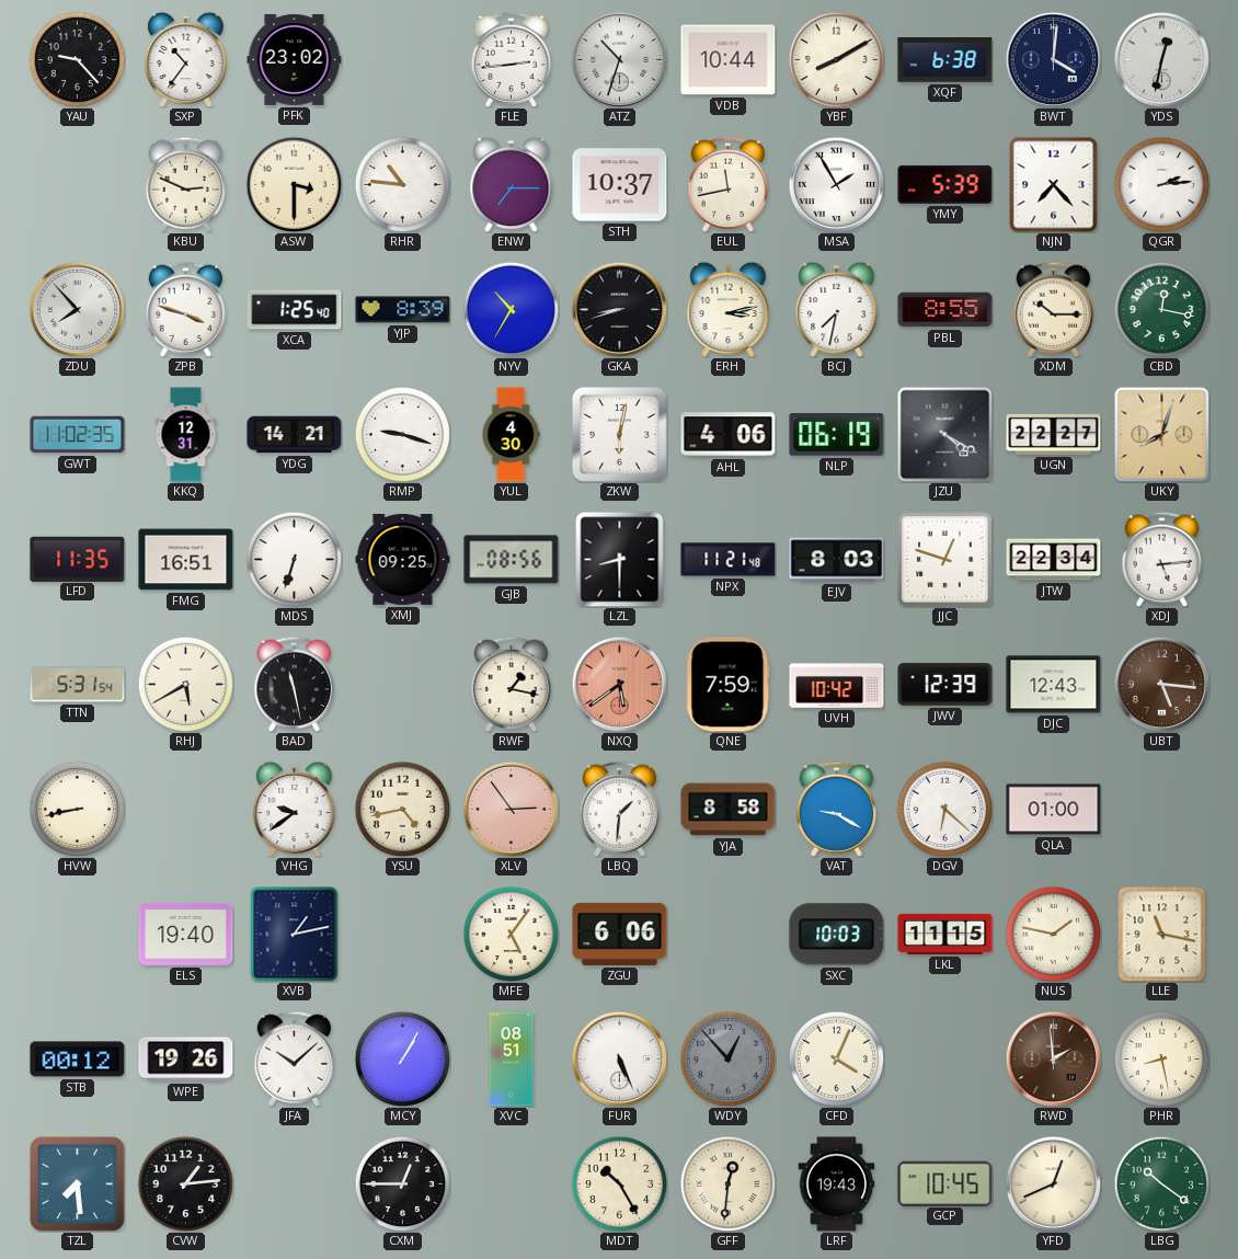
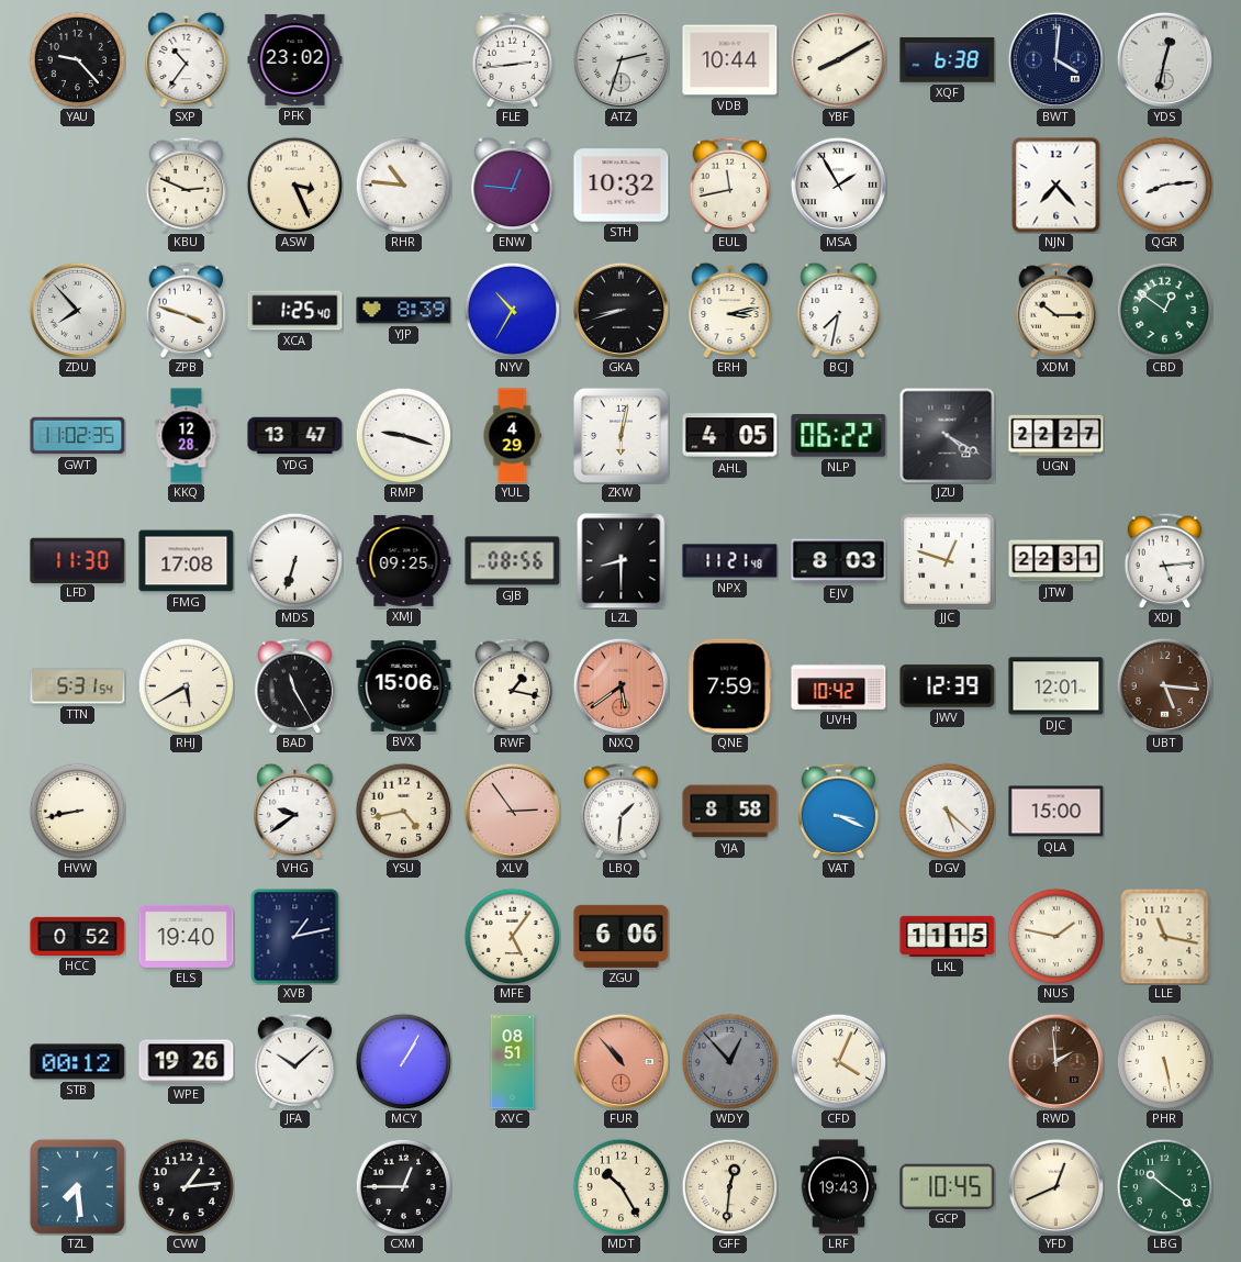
ATZ: 10:33 -> 2:33
ASW: 3:30 -> 3:26
ENW: 7:15 -> 12:46
STH: 10:37 -> 10:32
YMY: 5:39 -> none
QGR: 2:14 -> 8:14
PBL: 8:55 -> none
CBD: 12:17 -> 12:51
KKQ: 12:31 -> 12:28
YDG: 14:21 -> 13:47
YUL: 4:30 -> 4:29
AHL: 4:06 -> 4:05
NLP: 06:19 -> 06:22
UKY: 8:03 -> none
LFD: 11:35 -> 11:30
FMG: 16:51 -> 17:08
JTW: 22:34 -> 22:31
BAD: 11:28 -> 11:25
BVX: none -> 15:06
DJC: 12:43 -> 12:01
VAT: 9:20 -> 3:19
DGV: 6:22 -> 5:22
QLA: 01:00 -> 15:00
HCC: none -> 0:52
SXC: 10:03 -> none
FUR: 5:26 -> 10:53
FUR dial: white -> salmon
PHR: 8:28 -> 5:28
